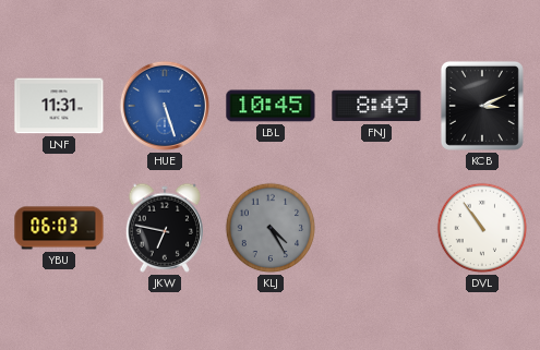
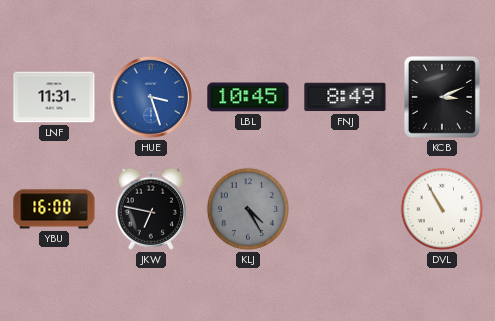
HUE: 5:27 -> 3:27
YBU: 06:03 -> 16:00
DVL: 10:54 -> 10:55
